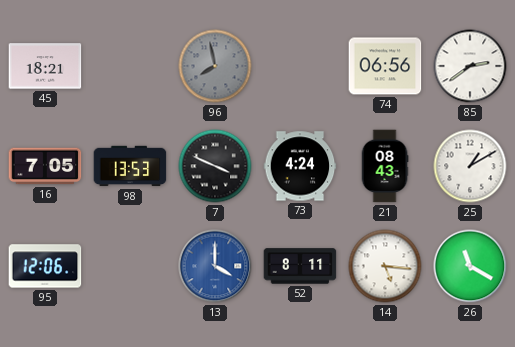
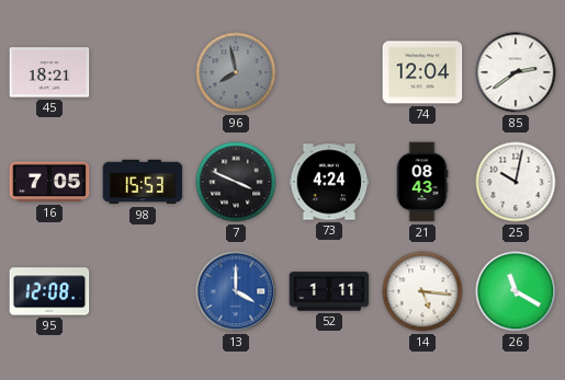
74: 06:56 -> 12:04
98: 13:53 -> 15:53
25: 1:10 -> 10:02
95: 12:06 -> 12:08
52: 8:11 -> 1:11
